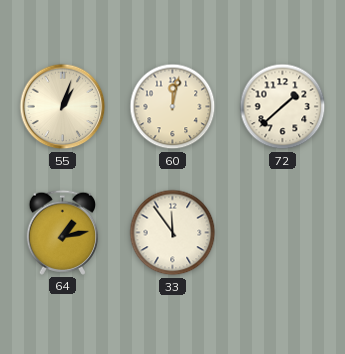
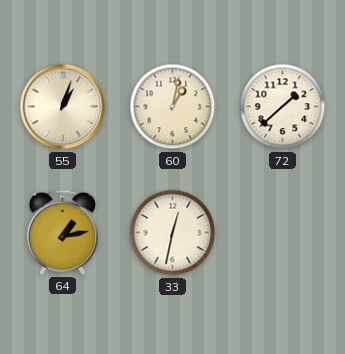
60: 12:02 -> 1:02
33: 11:54 -> 12:32
